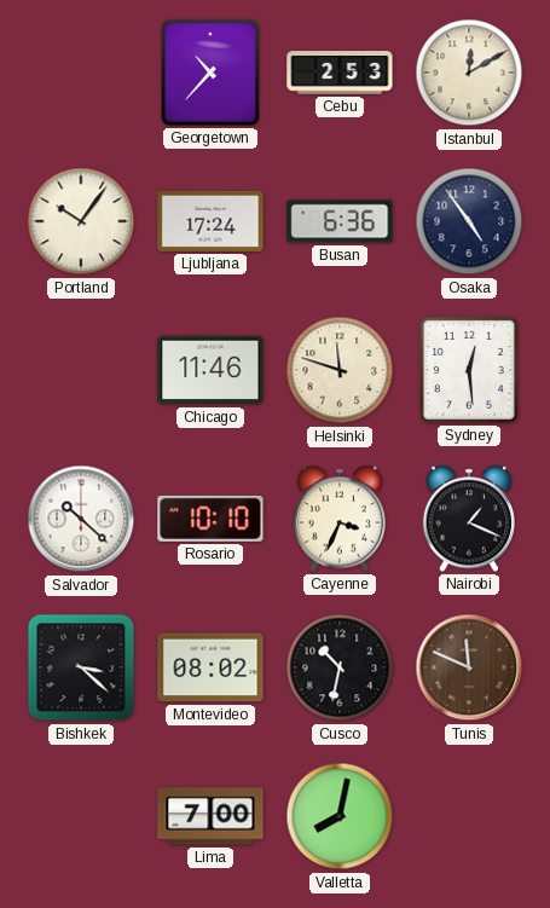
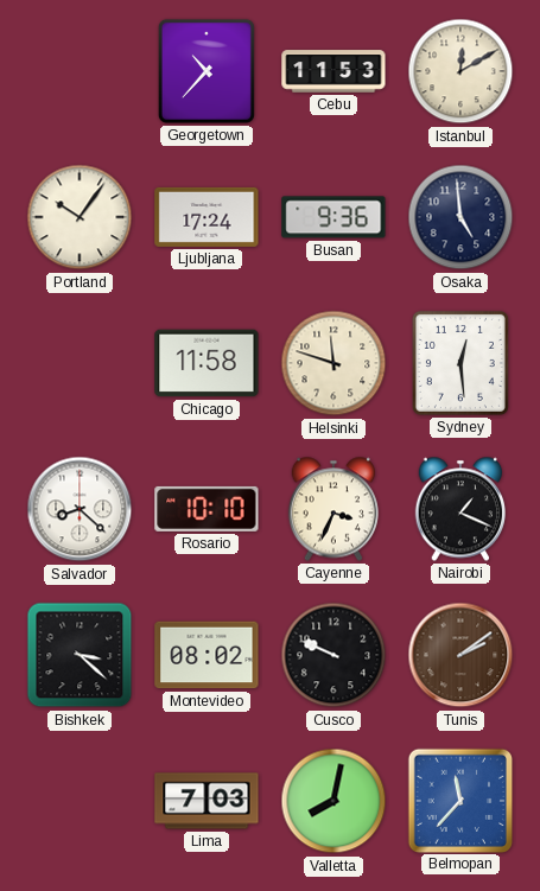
Cebu: 2:53 -> 11:53
Busan: 6:36 -> 9:36
Osaka: 4:54 -> 4:59
Chicago: 11:46 -> 11:58
Salvador: 10:22 -> 8:22
Cusco: 10:32 -> 9:49
Tunis: 11:49 -> 2:09
Lima: 7:00 -> 7:03
Belmopan: none -> 11:37
